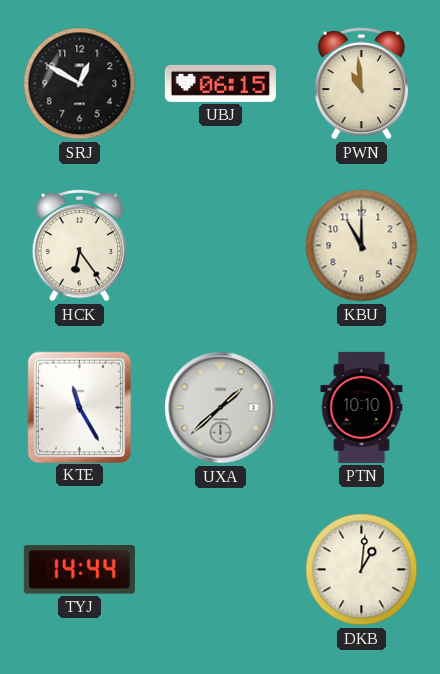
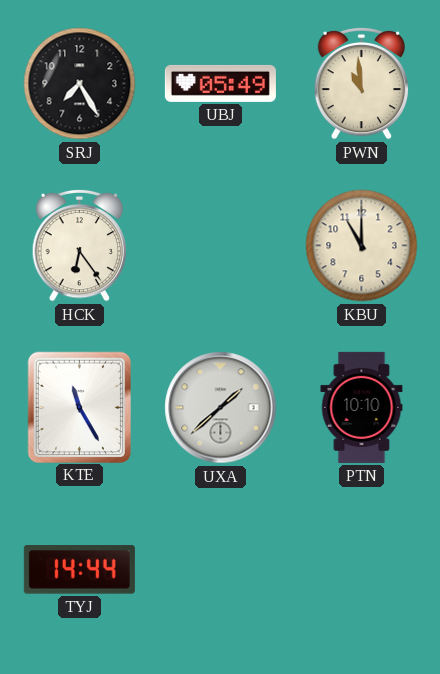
SRJ: 12:50 -> 7:25
UBJ: 06:15 -> 05:49
DKB: 1:01 -> none
